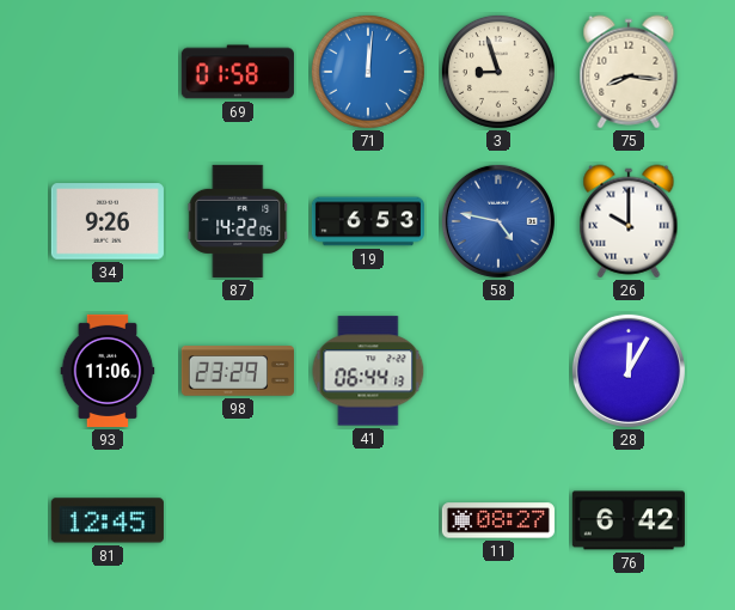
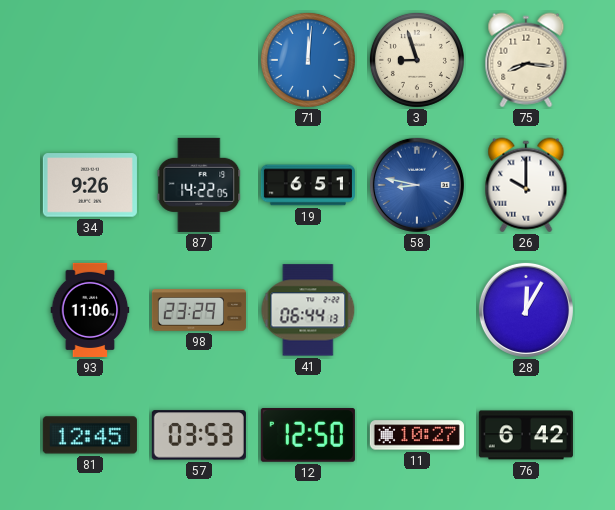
69: 01:58 -> none
19: 6:53 -> 6:51
58: 4:47 -> 8:47
57: none -> 03:53
12: none -> 12:50
11: 08:27 -> 10:27
